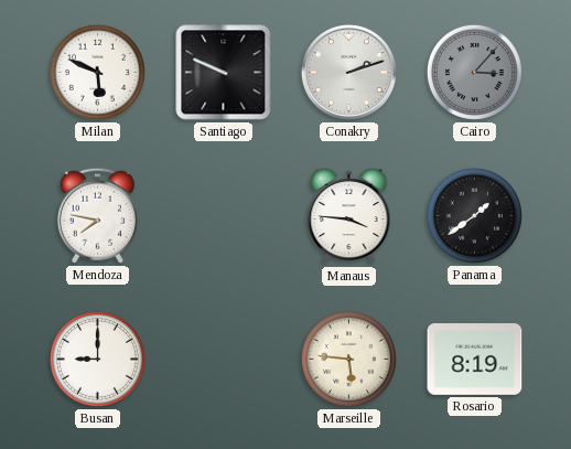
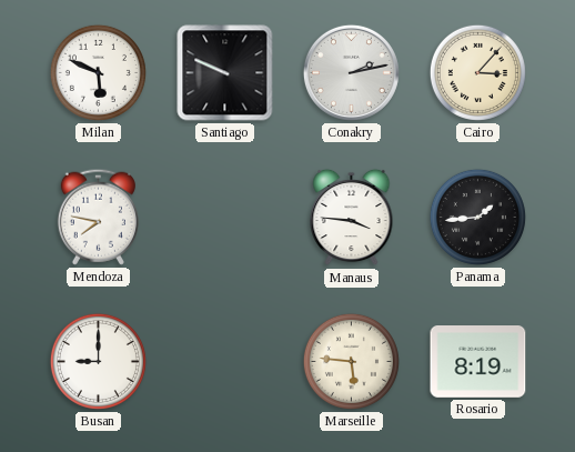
Conakry: 2:12 -> 2:13
Cairo dial: grey -> cream
Panama: 1:39 -> 1:44
